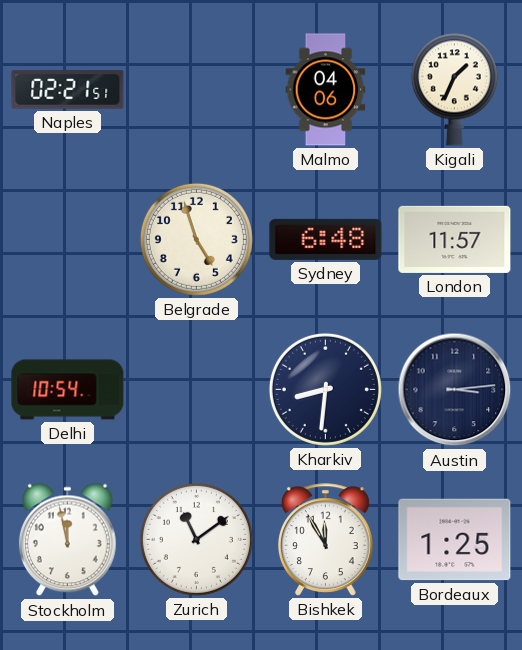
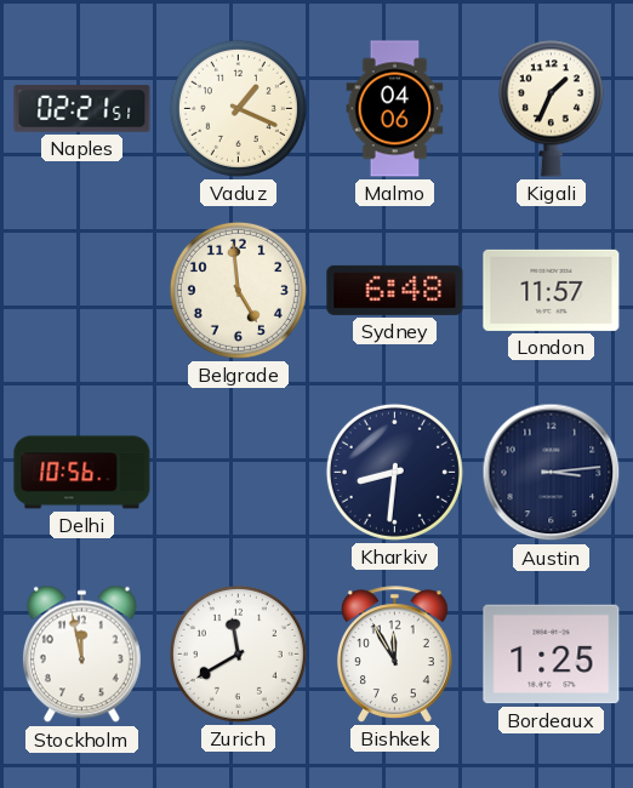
Vaduz: none -> 1:19
Belgrade: 4:57 -> 4:59
Delhi: 10:54 -> 10:56
Zurich: 11:09 -> 11:40
